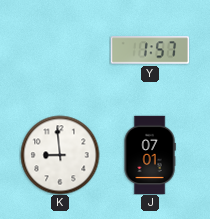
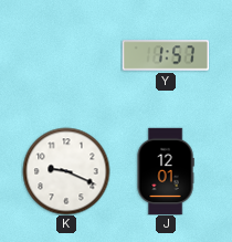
K: 8:59 -> 9:19
J: 07:01 -> 12:01
